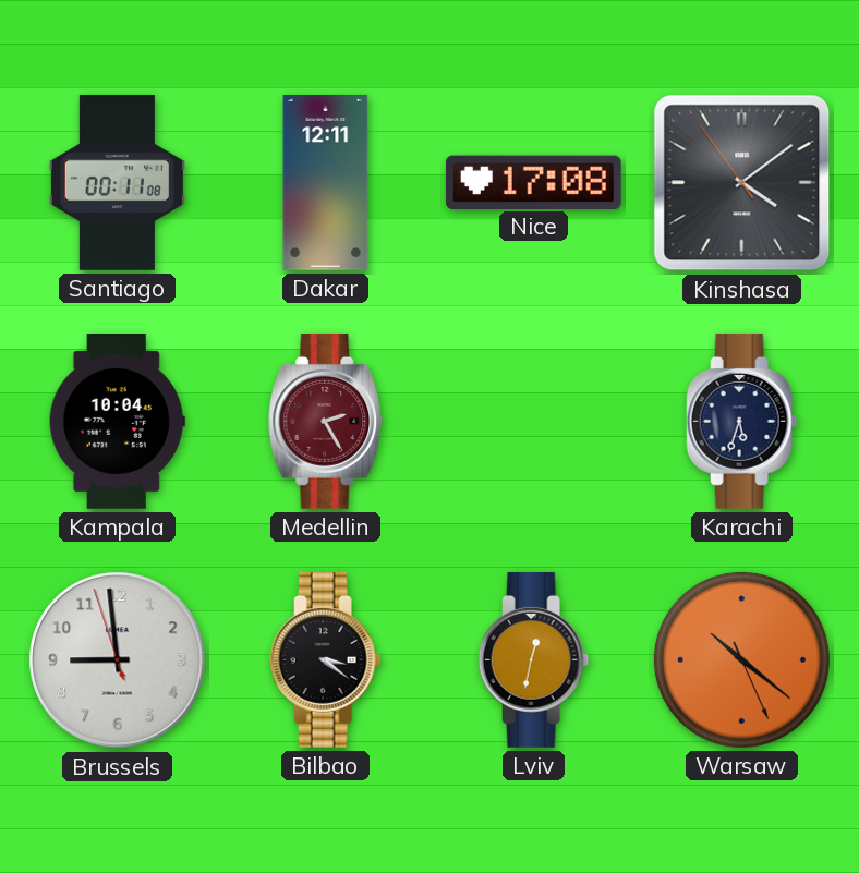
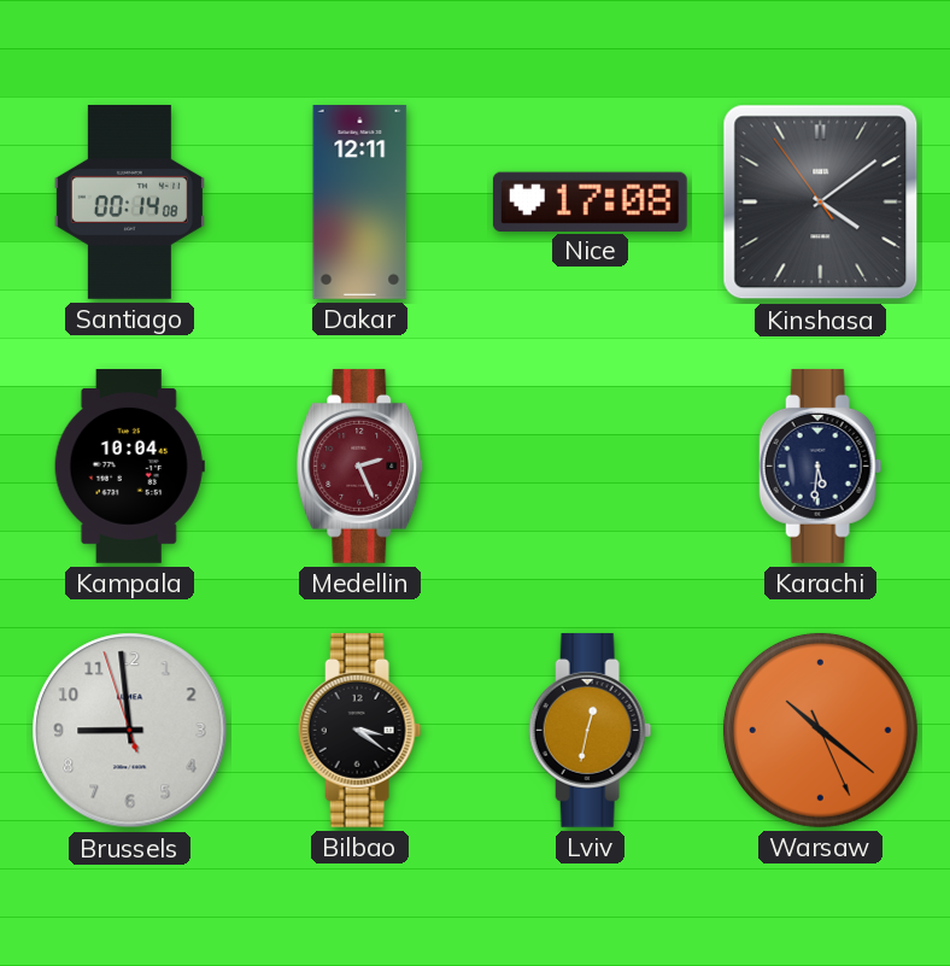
Santiago: 00:11 -> 00:14
Medellin: 2:25 -> 2:26
Karachi: 5:33 -> 5:31
